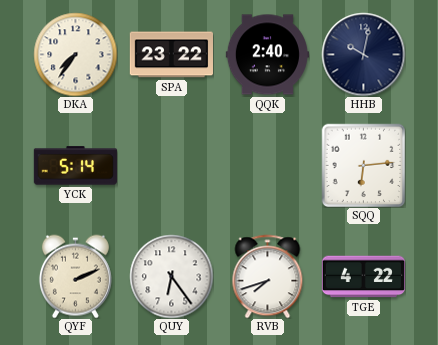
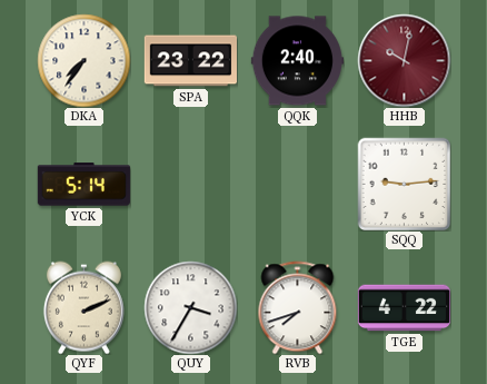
HHB dial: navy -> burgundy
SQQ: 6:14 -> 9:14
QUY: 6:24 -> 3:35
